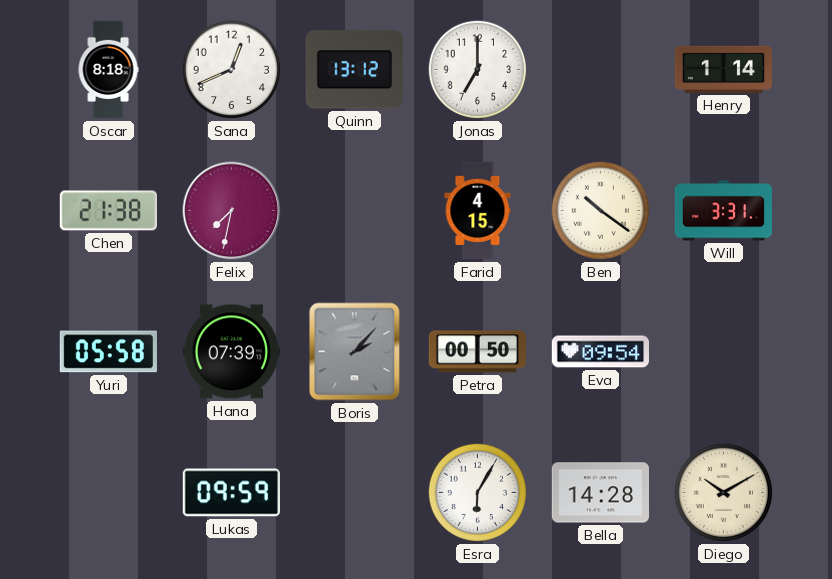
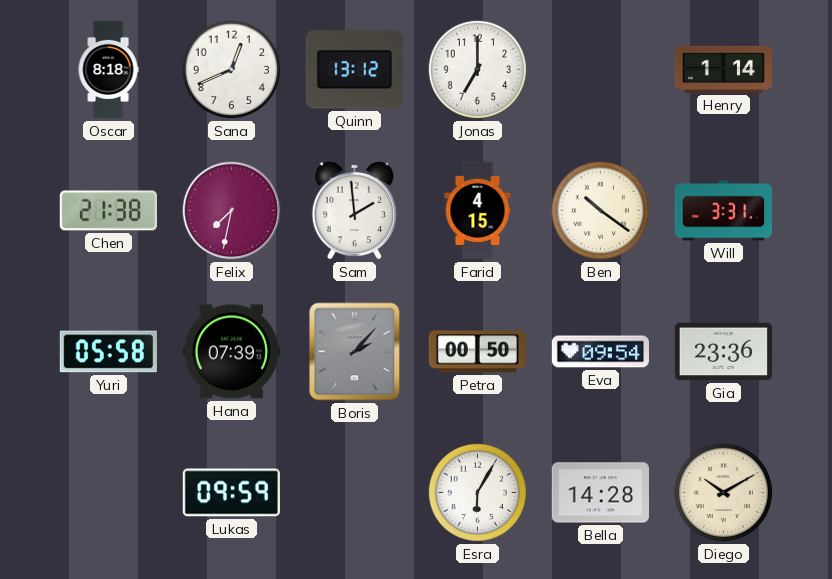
Sam: none -> 1:59
Gia: none -> 23:36
